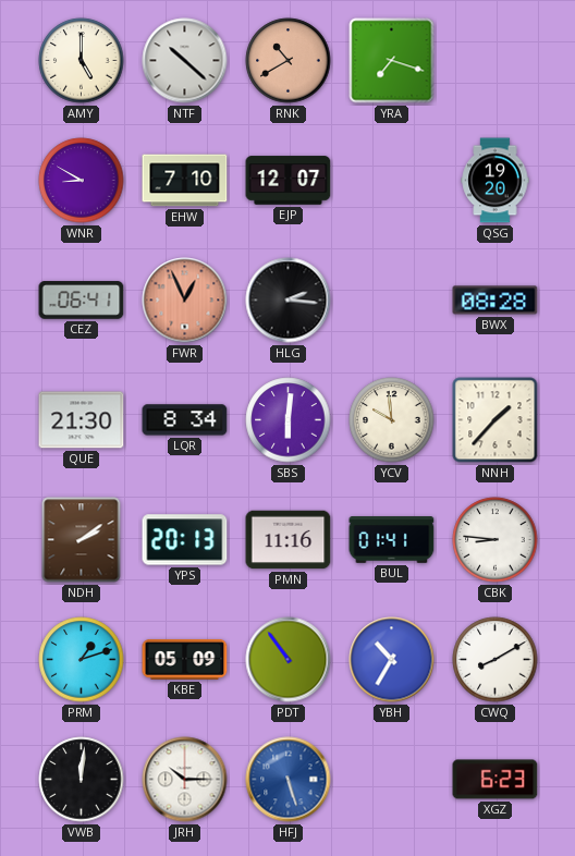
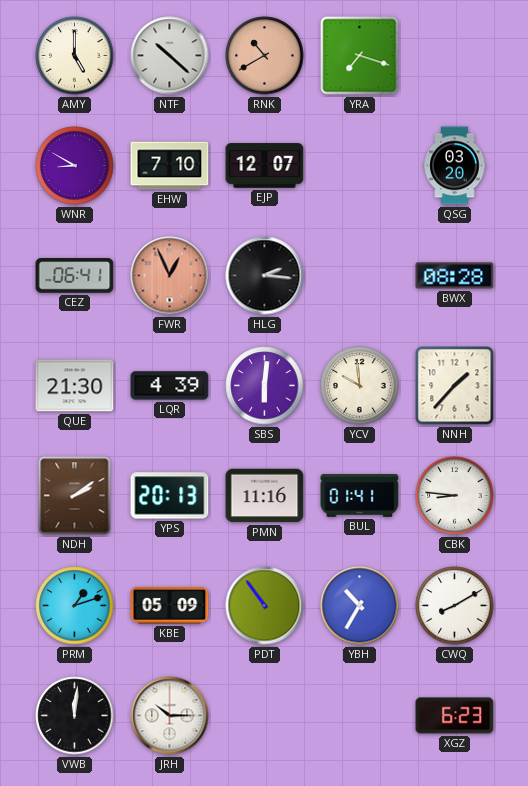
QSG: 19:20 -> 03:20
LQR: 8:34 -> 4:39
HFJ: 5:27 -> none
